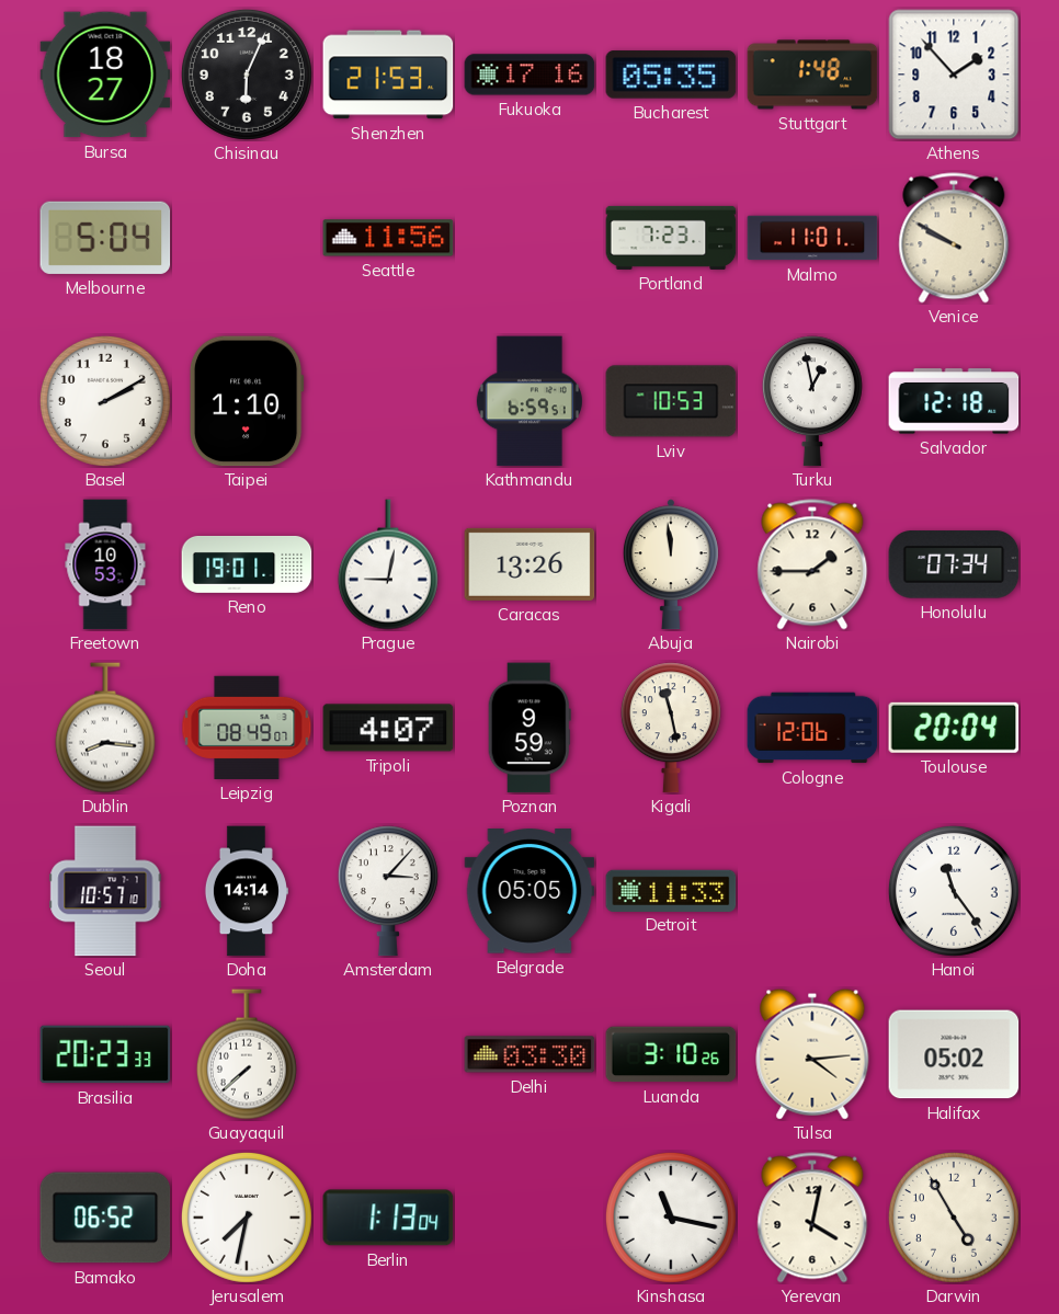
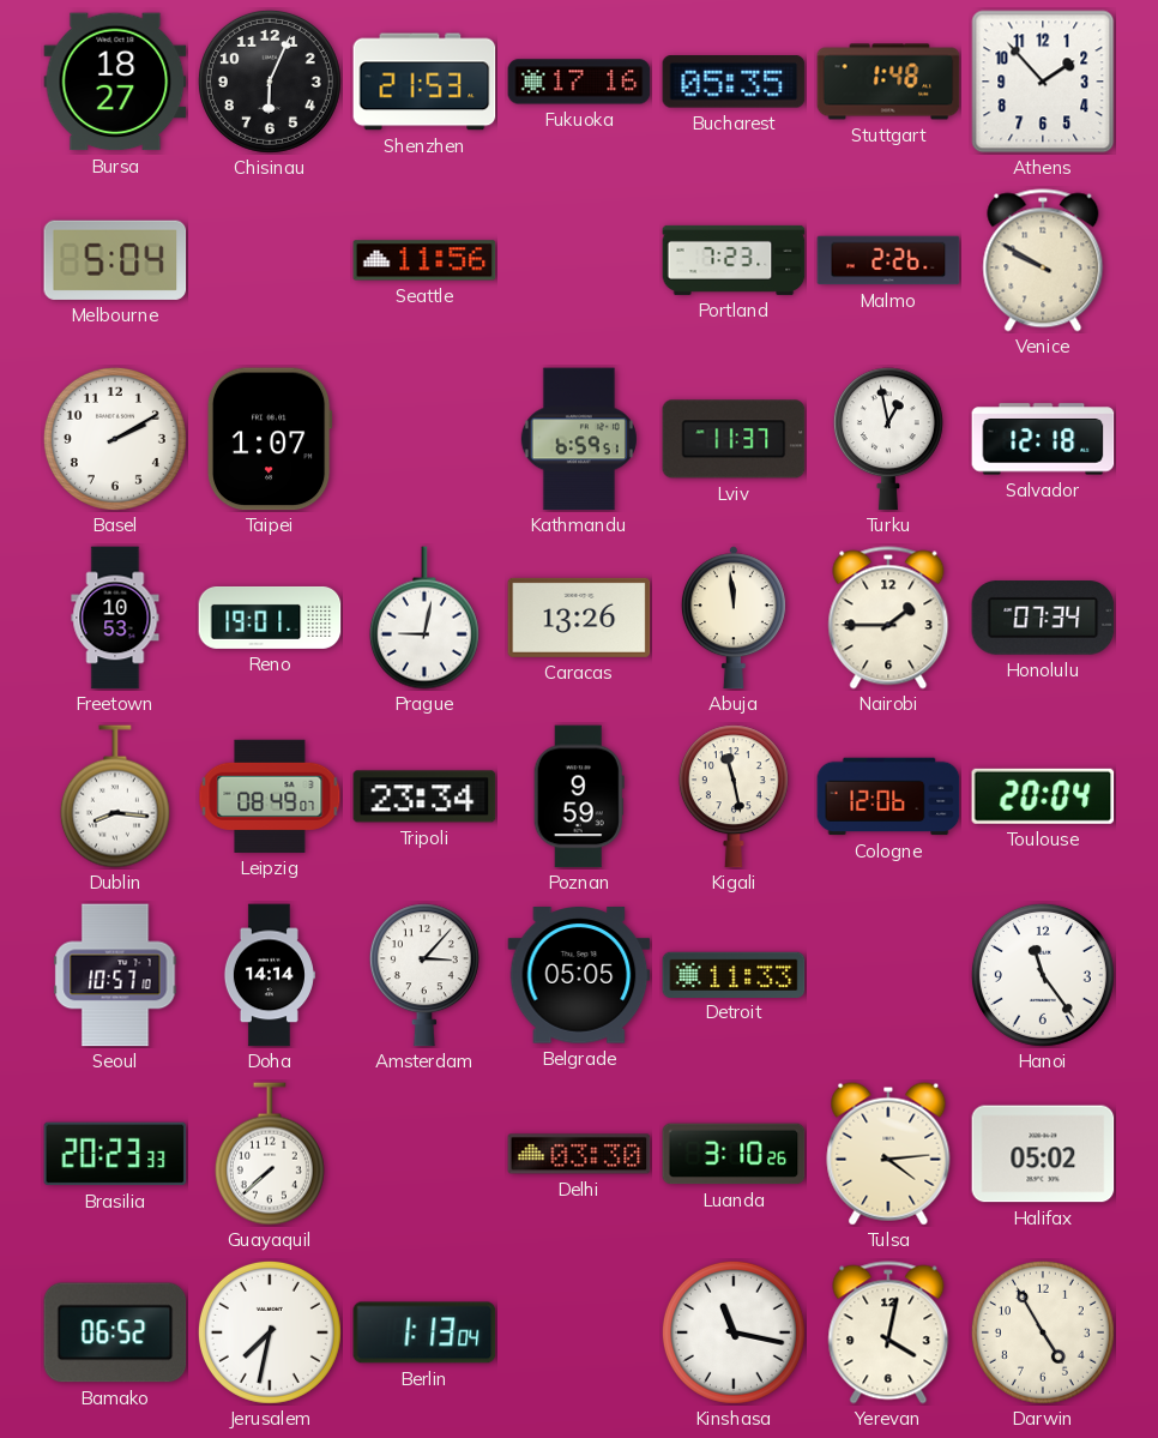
Malmo: 11:01 -> 2:26
Taipei: 1:10 -> 1:07
Lviv: 10:53 -> 11:37
Tripoli: 4:07 -> 23:34
